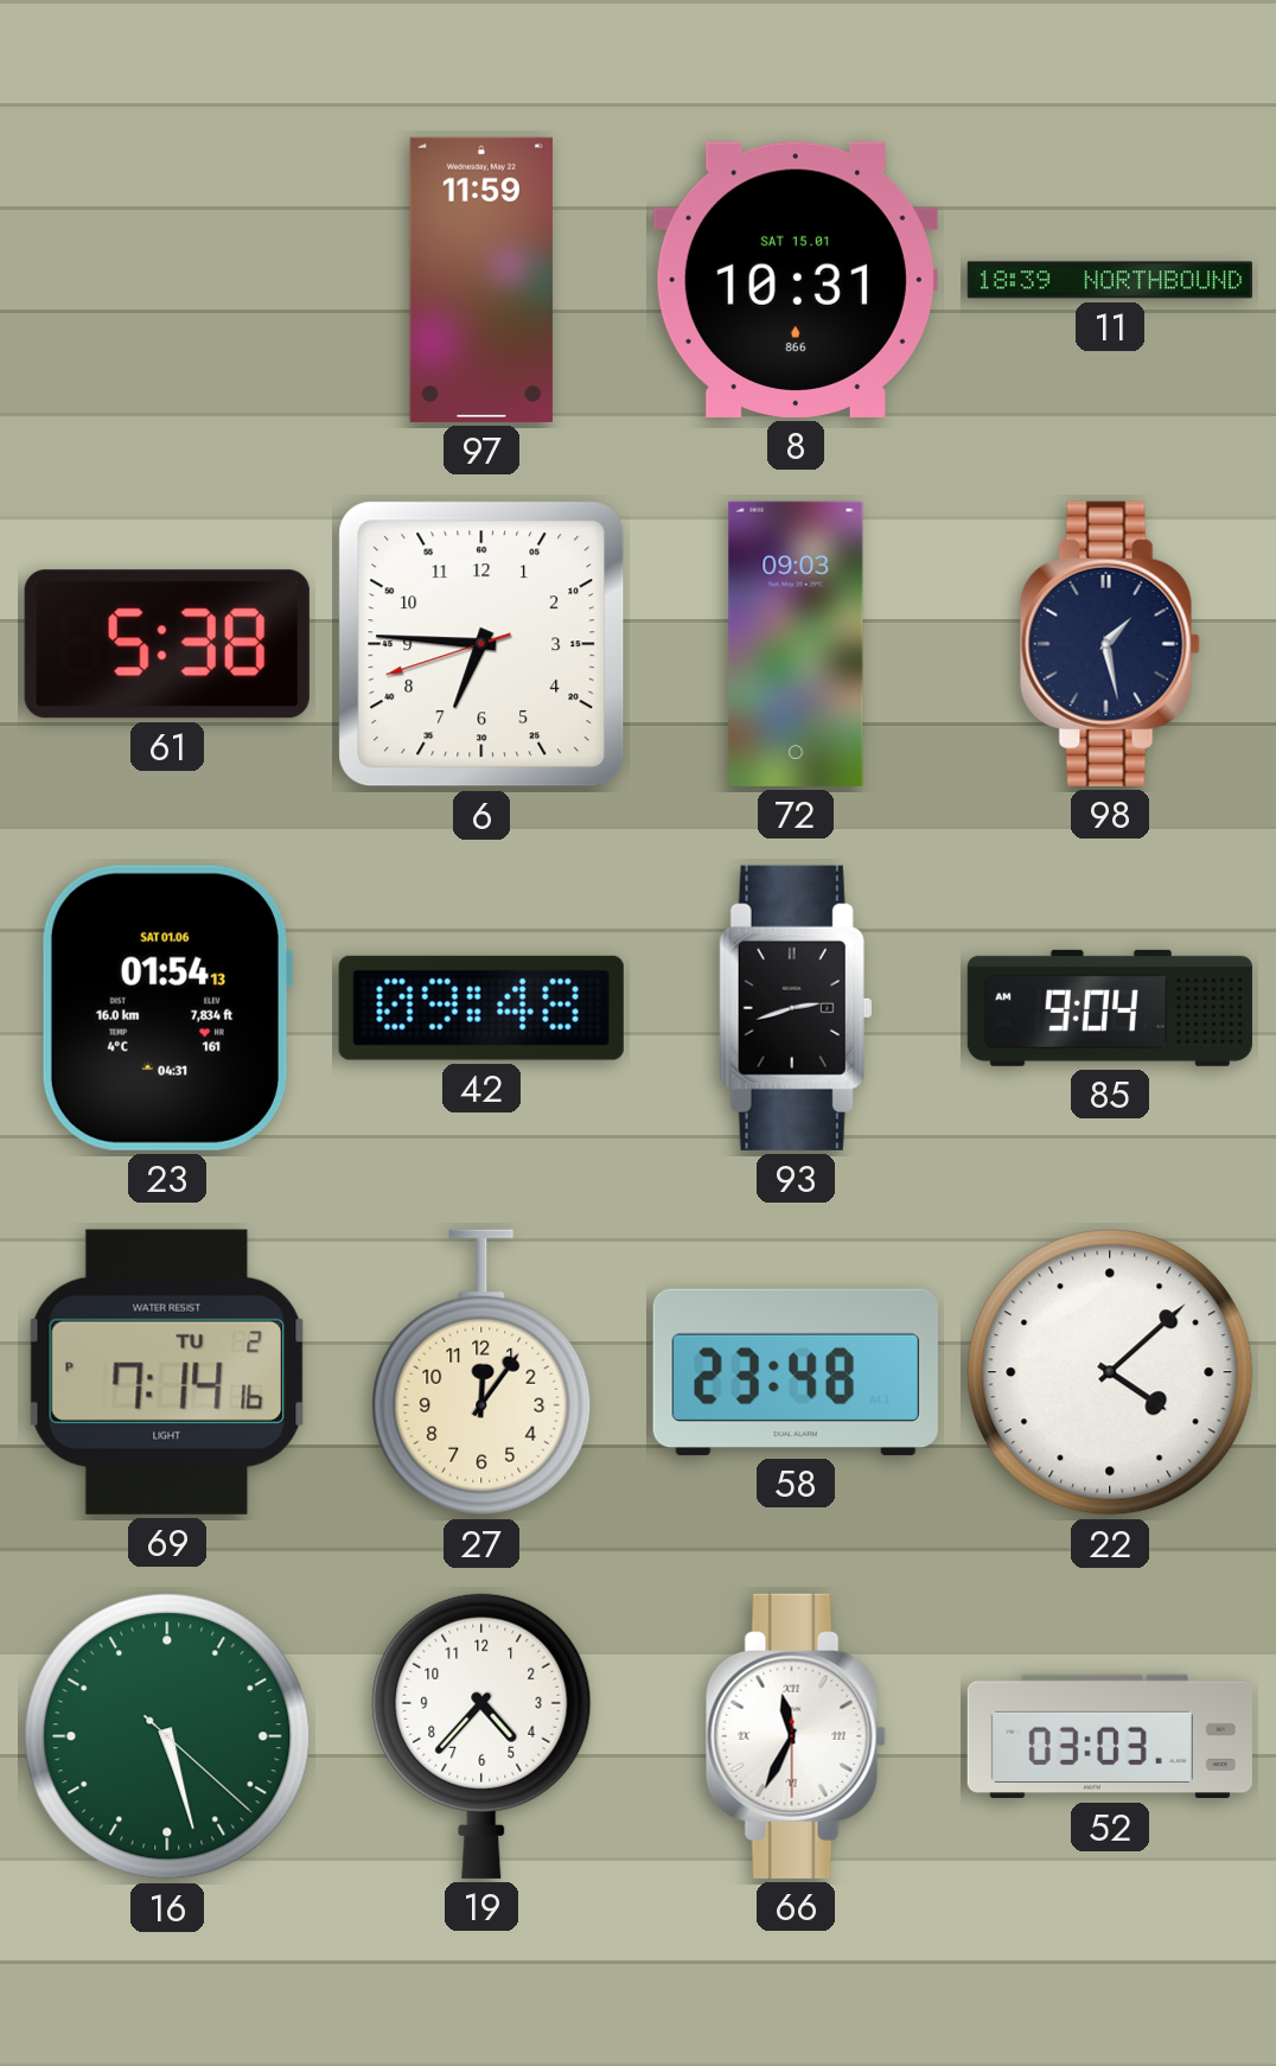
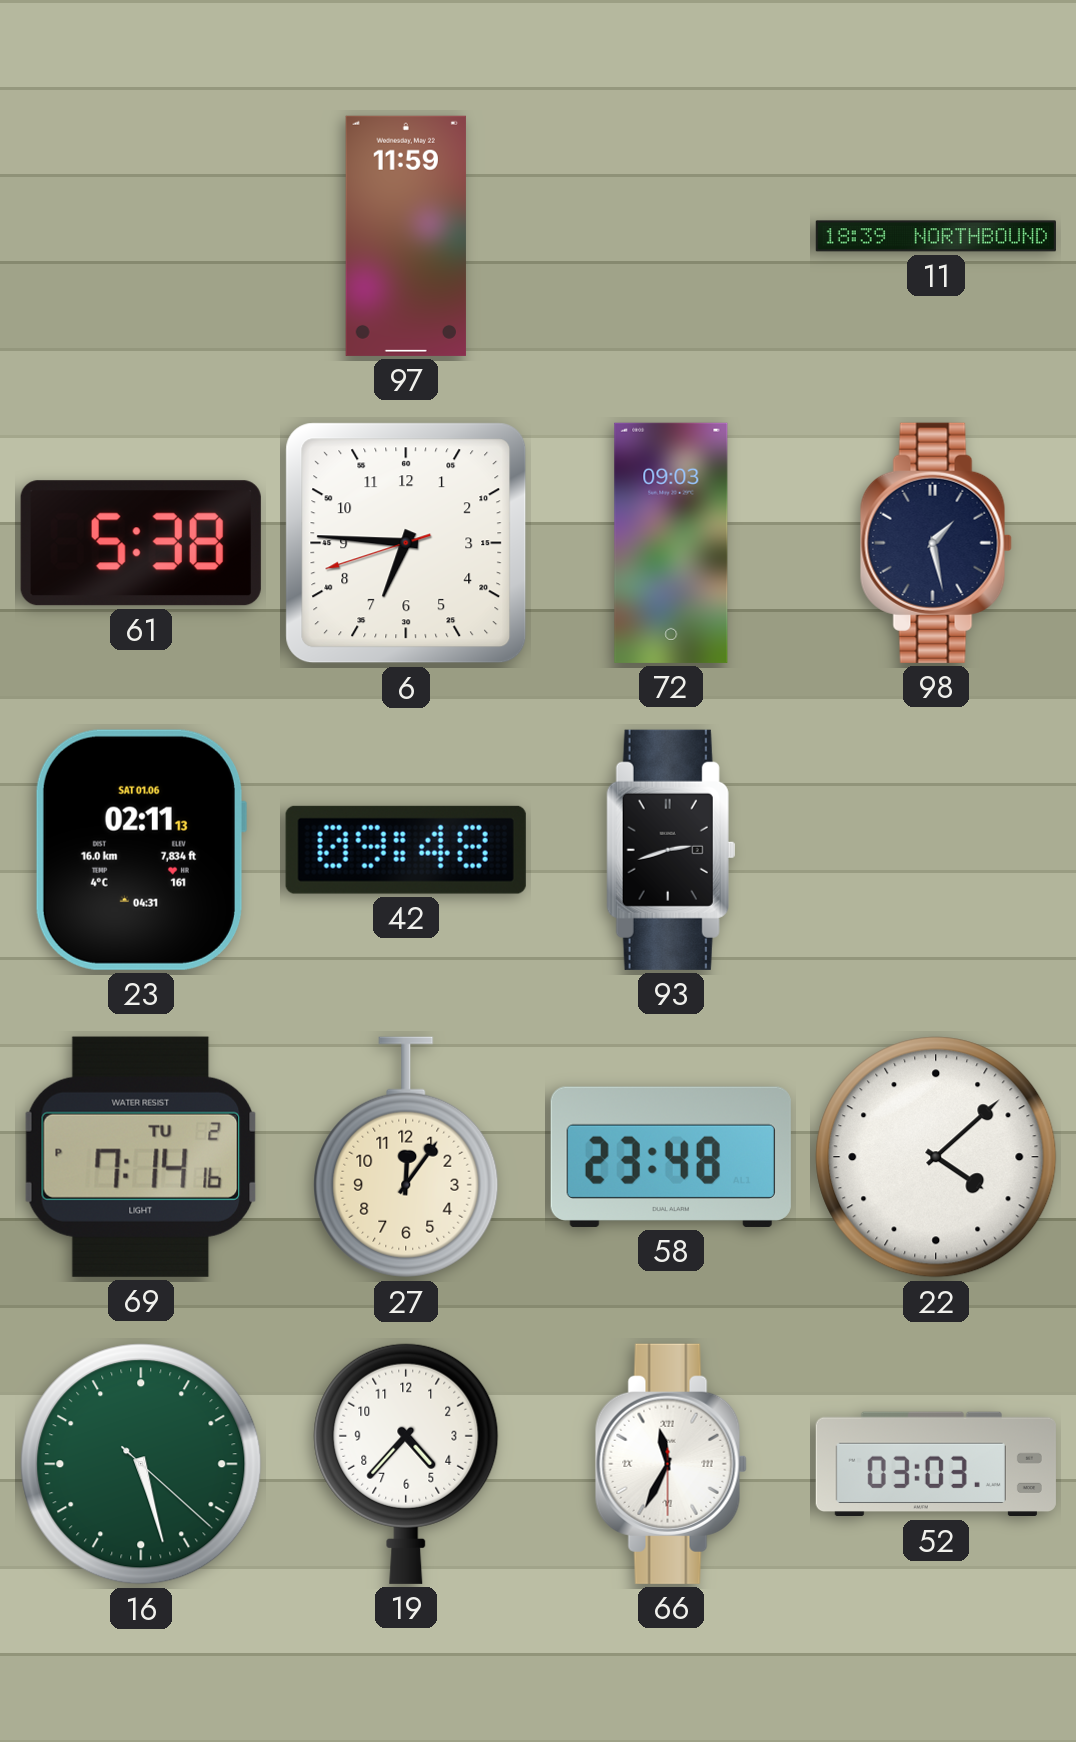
8: 10:31 -> none
23: 01:54 -> 02:11
85: 9:04 -> none
